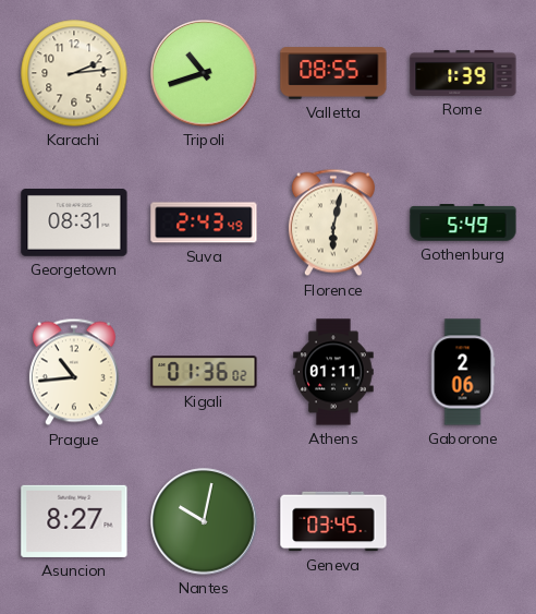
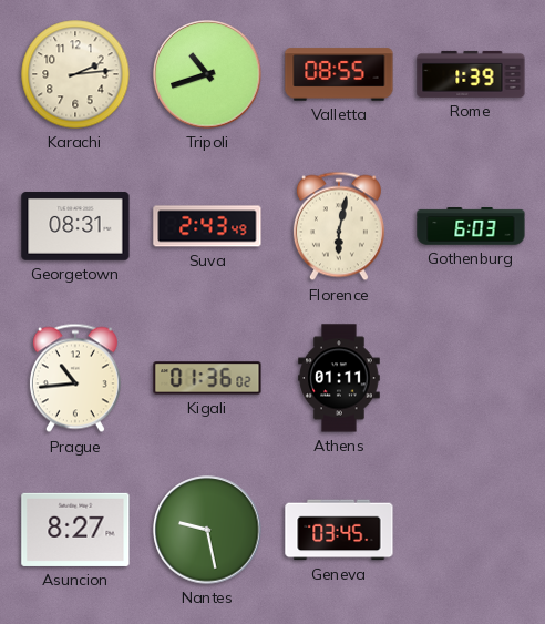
Gothenburg: 5:49 -> 6:03
Gaborone: 2:06 -> none
Nantes: 10:02 -> 9:28
